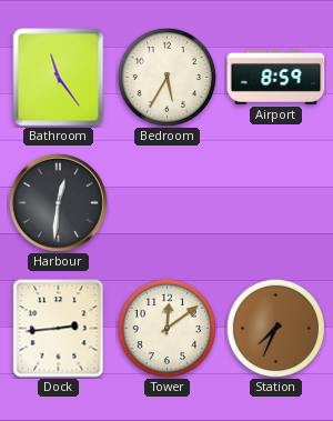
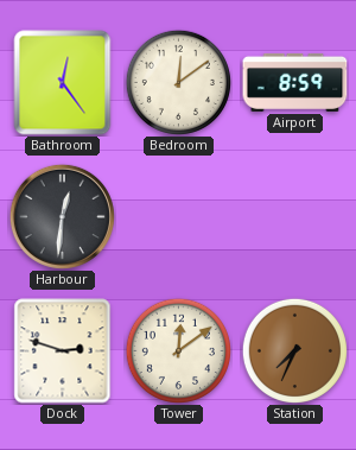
Bathroom: 11:24 -> 12:24
Bedroom: 5:35 -> 12:09
Dock: 2:44 -> 2:48
